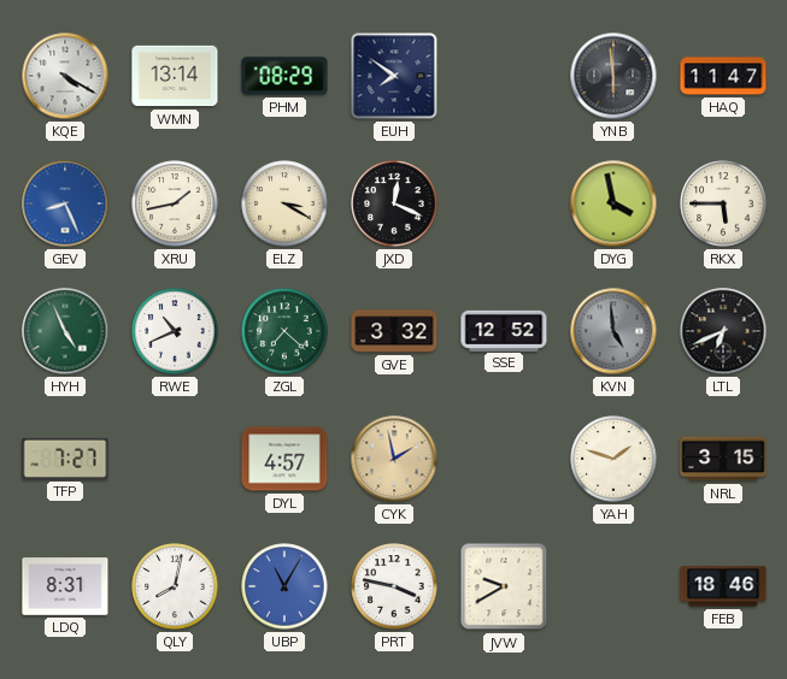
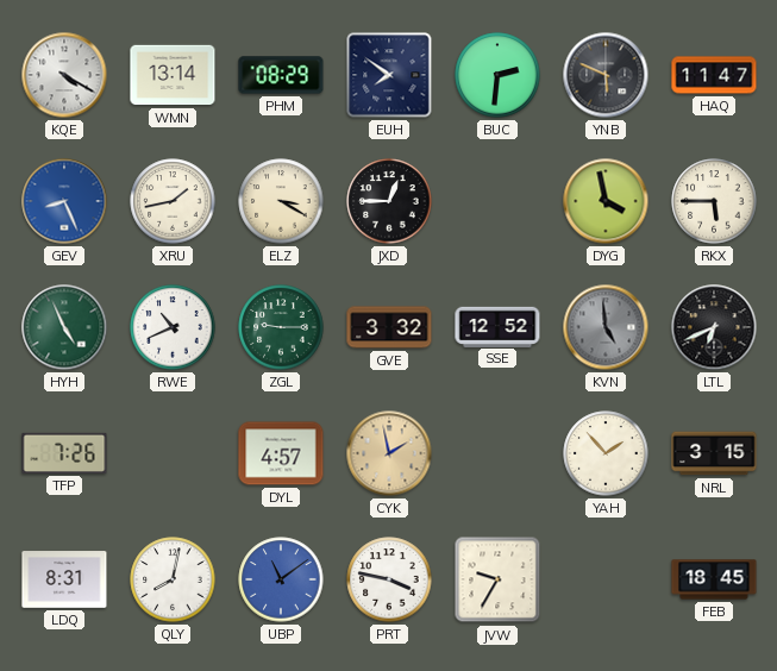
BUC: none -> 2:31
YNB: 5:59 -> 5:49
JXD: 12:19 -> 12:45
ZGL: 7:22 -> 9:15
TFP: 7:27 -> 7:26
YAH: 1:48 -> 1:53
UBP: 11:05 -> 11:09
JVW: 9:40 -> 9:35
FEB: 18:46 -> 18:45
